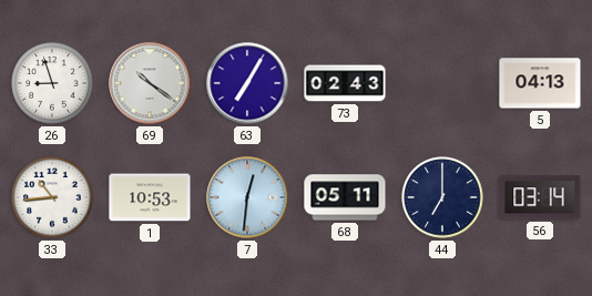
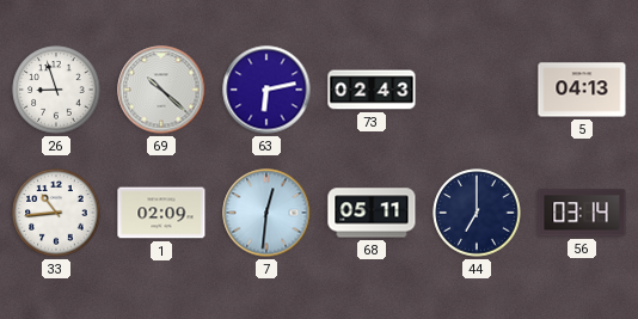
69: 10:21 -> 10:22
63: 7:05 -> 6:13
1: 10:53 -> 02:09
